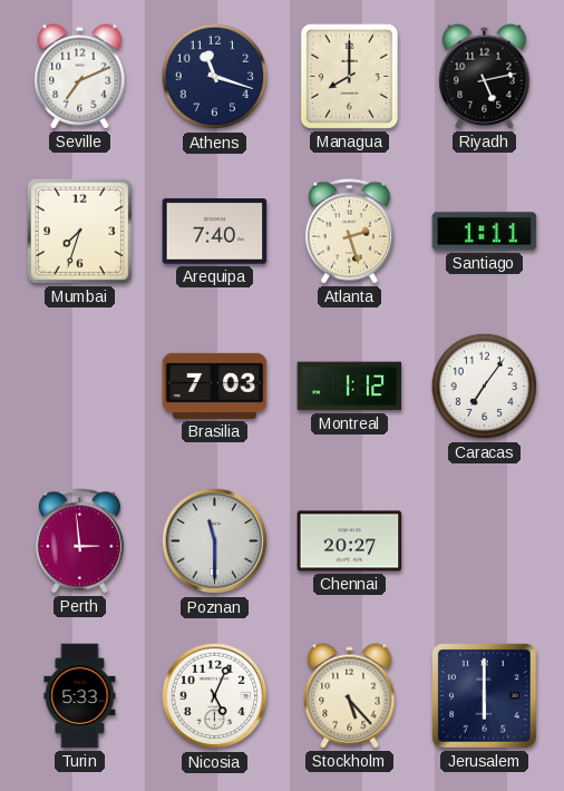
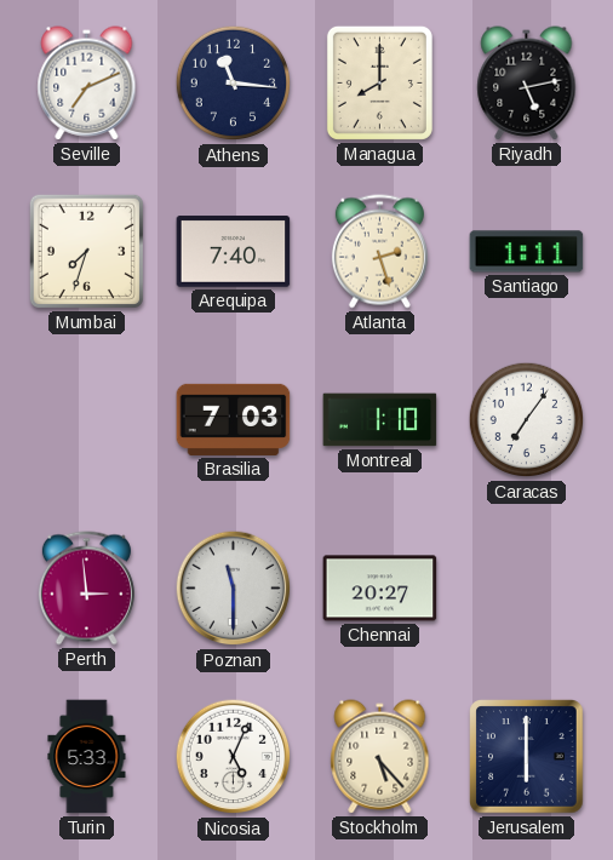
Athens: 11:18 -> 11:16
Montreal: 1:12 -> 1:10
